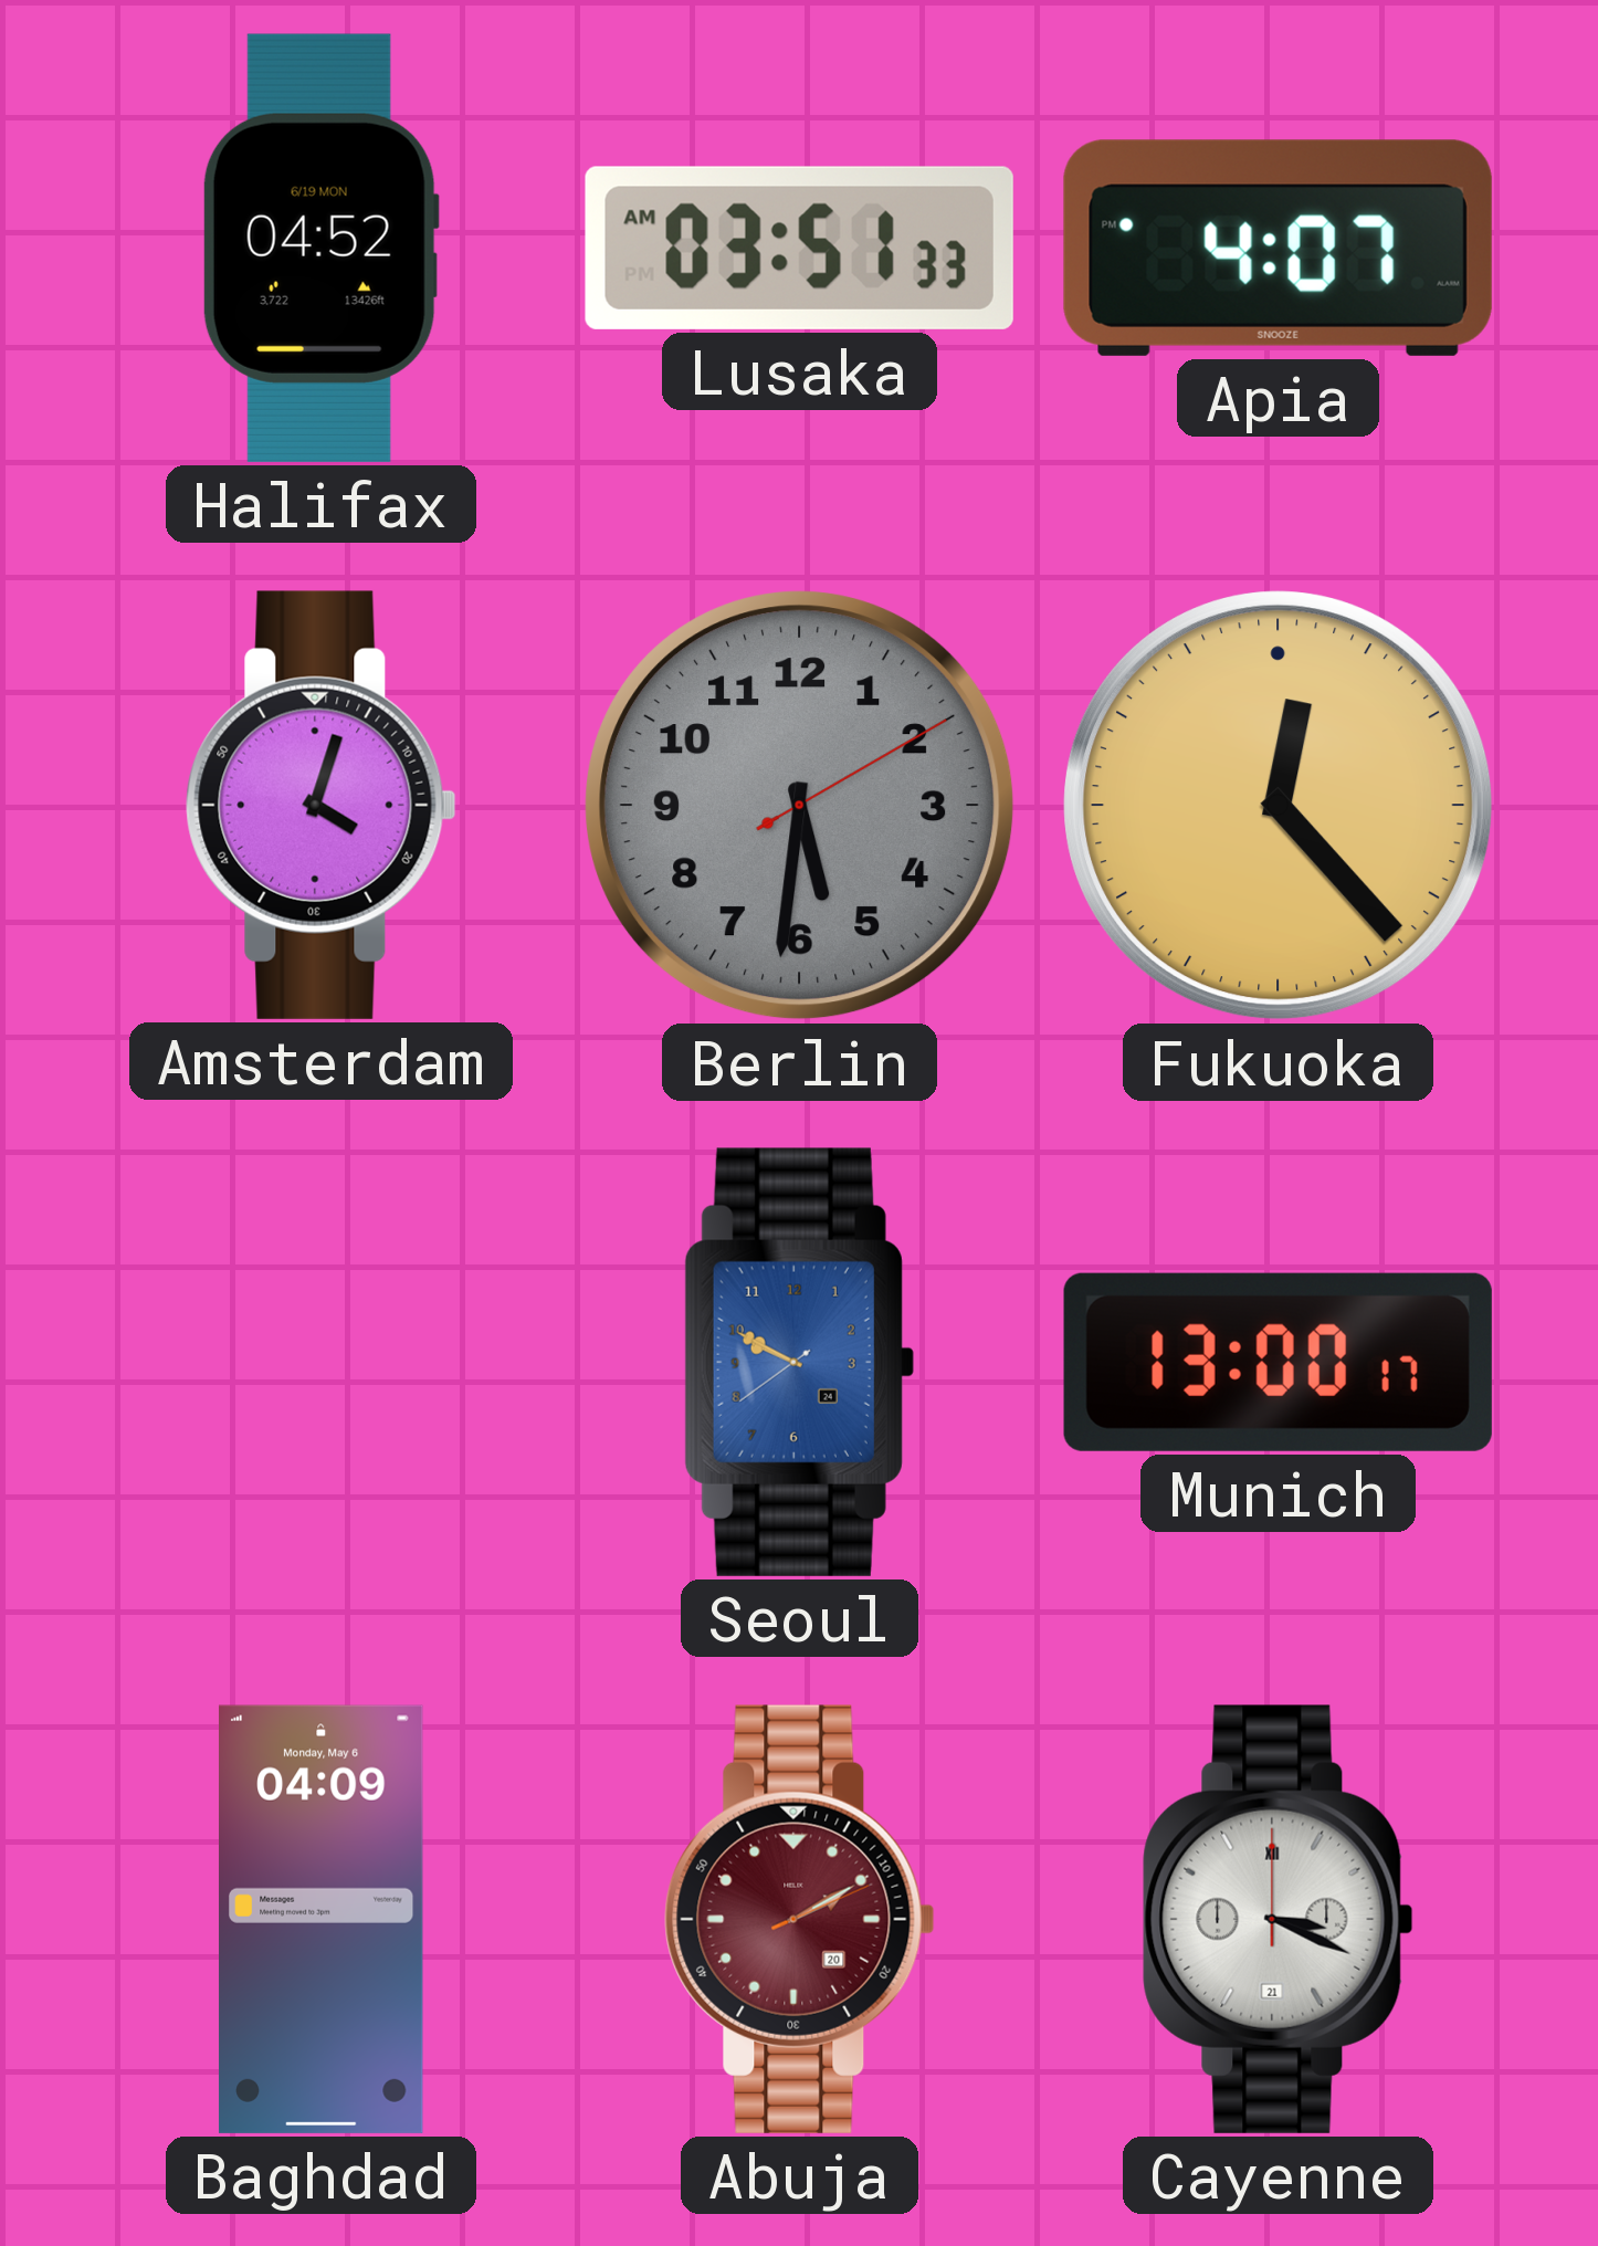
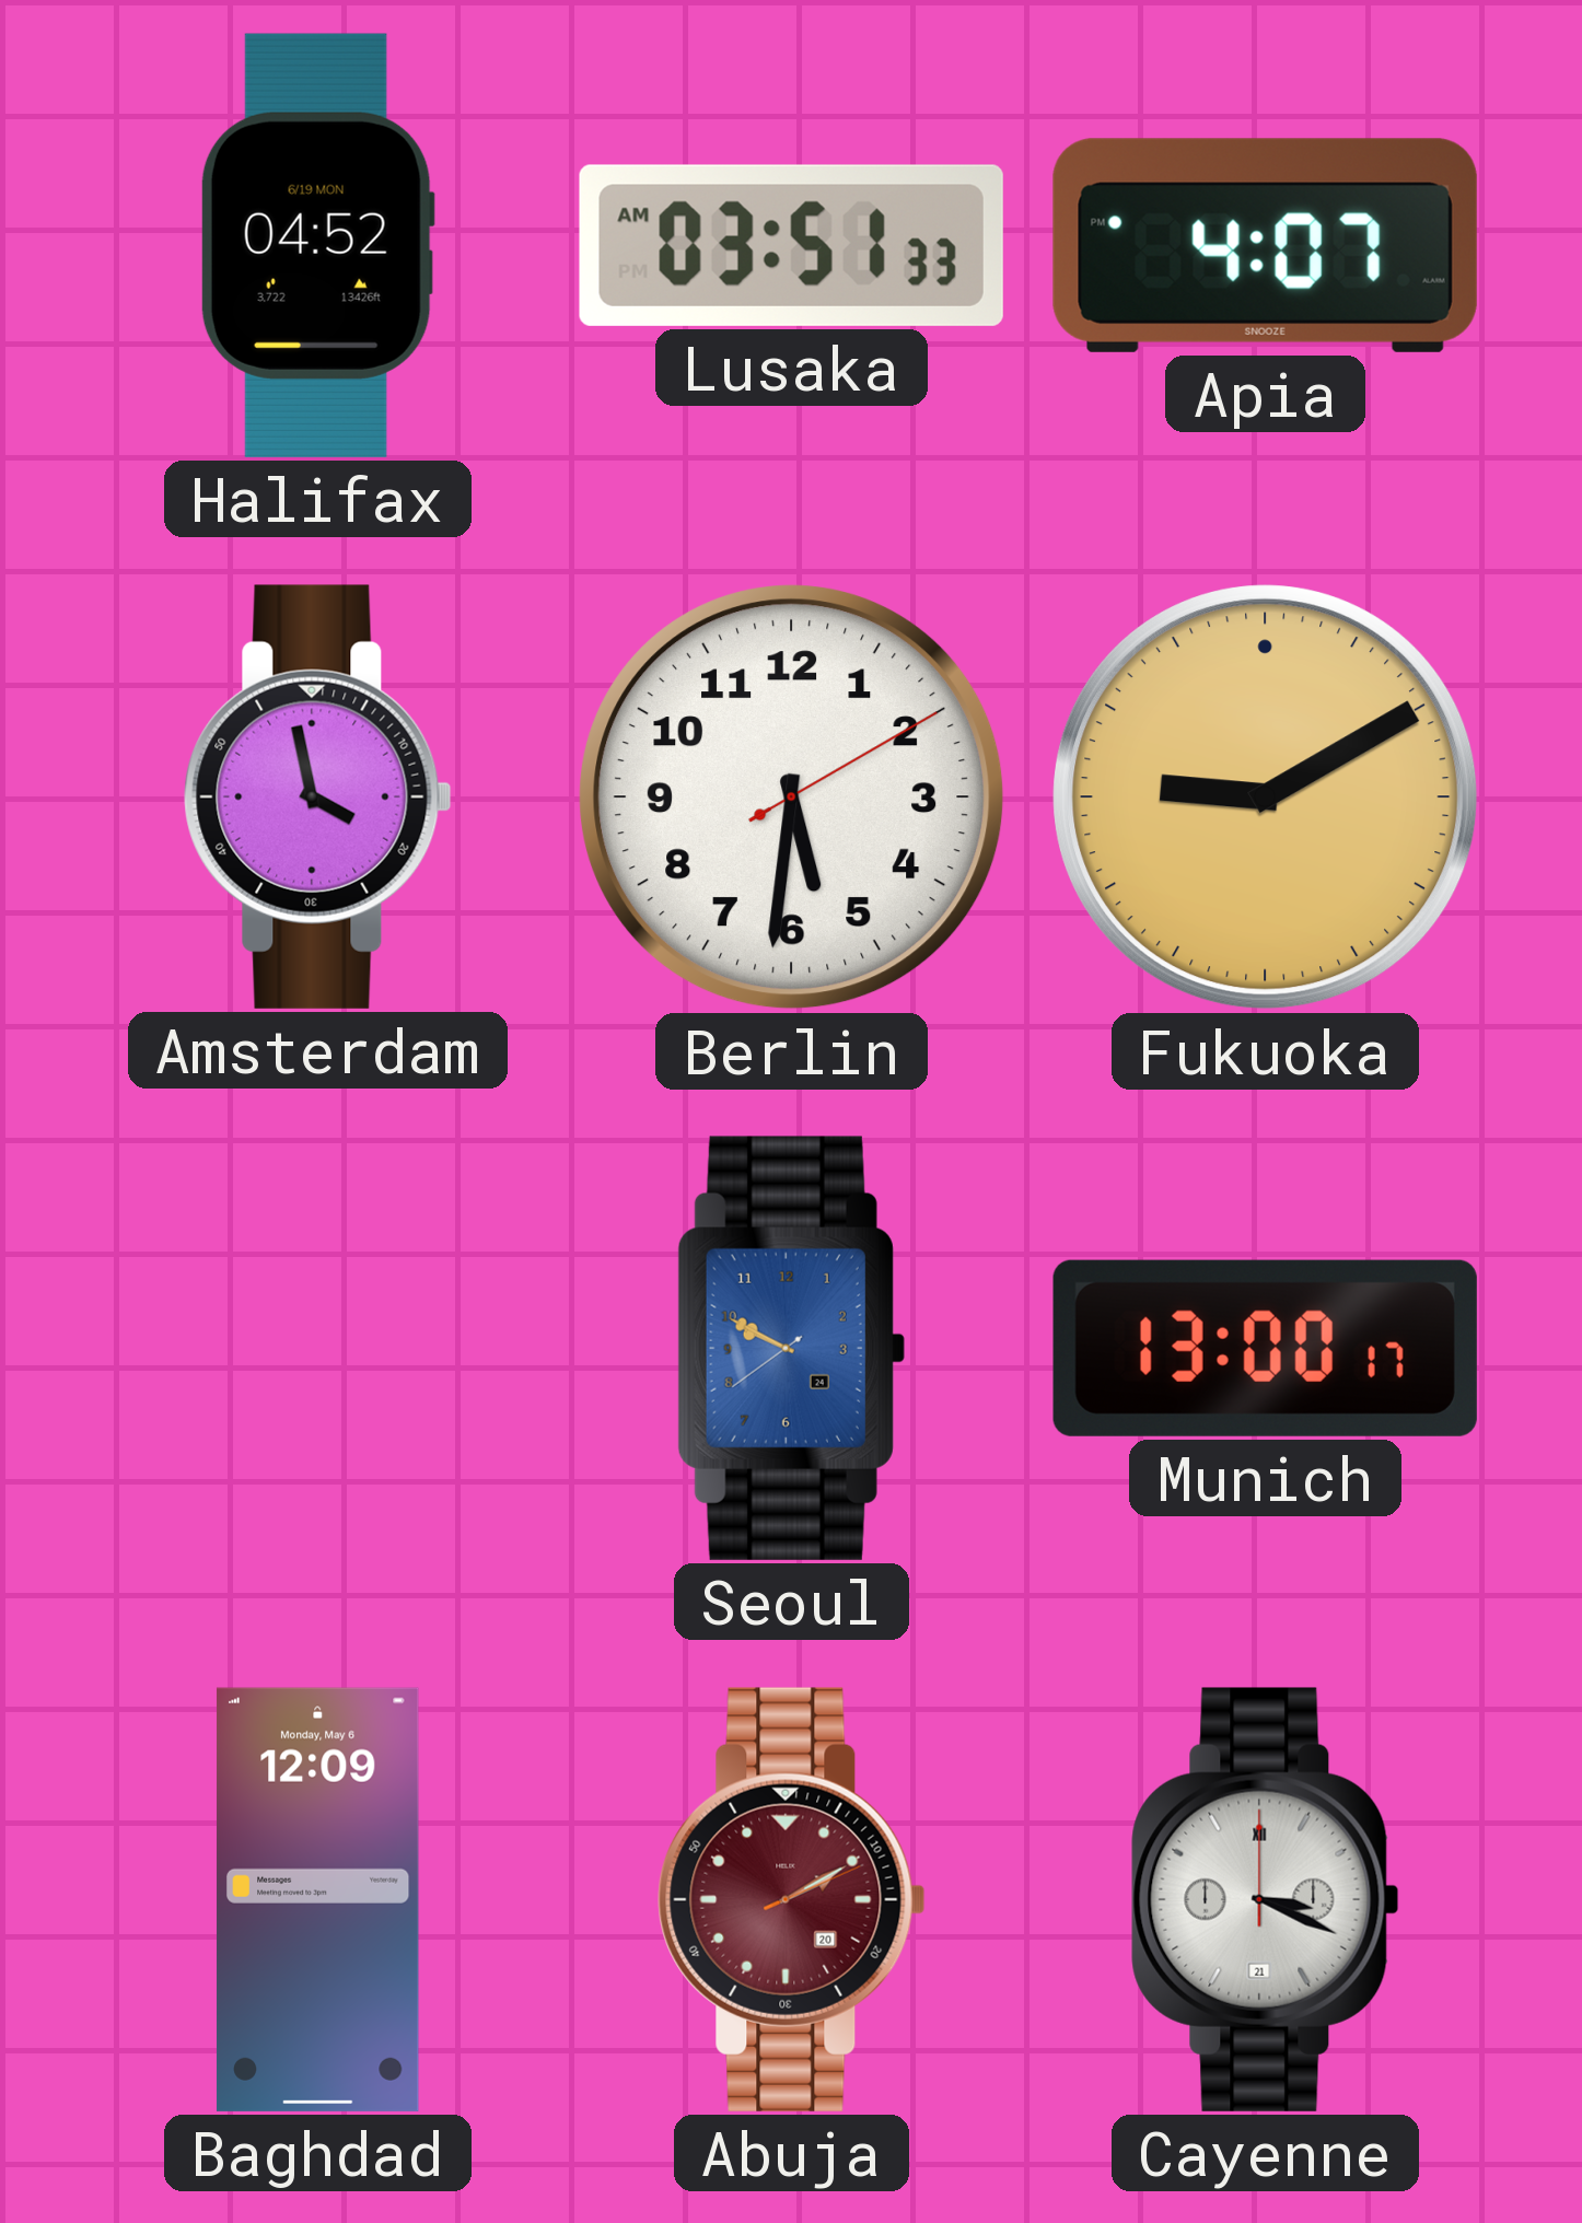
Amsterdam: 4:03 -> 3:58
Berlin dial: grey -> white
Fukuoka: 12:23 -> 9:10
Baghdad: 04:09 -> 12:09
